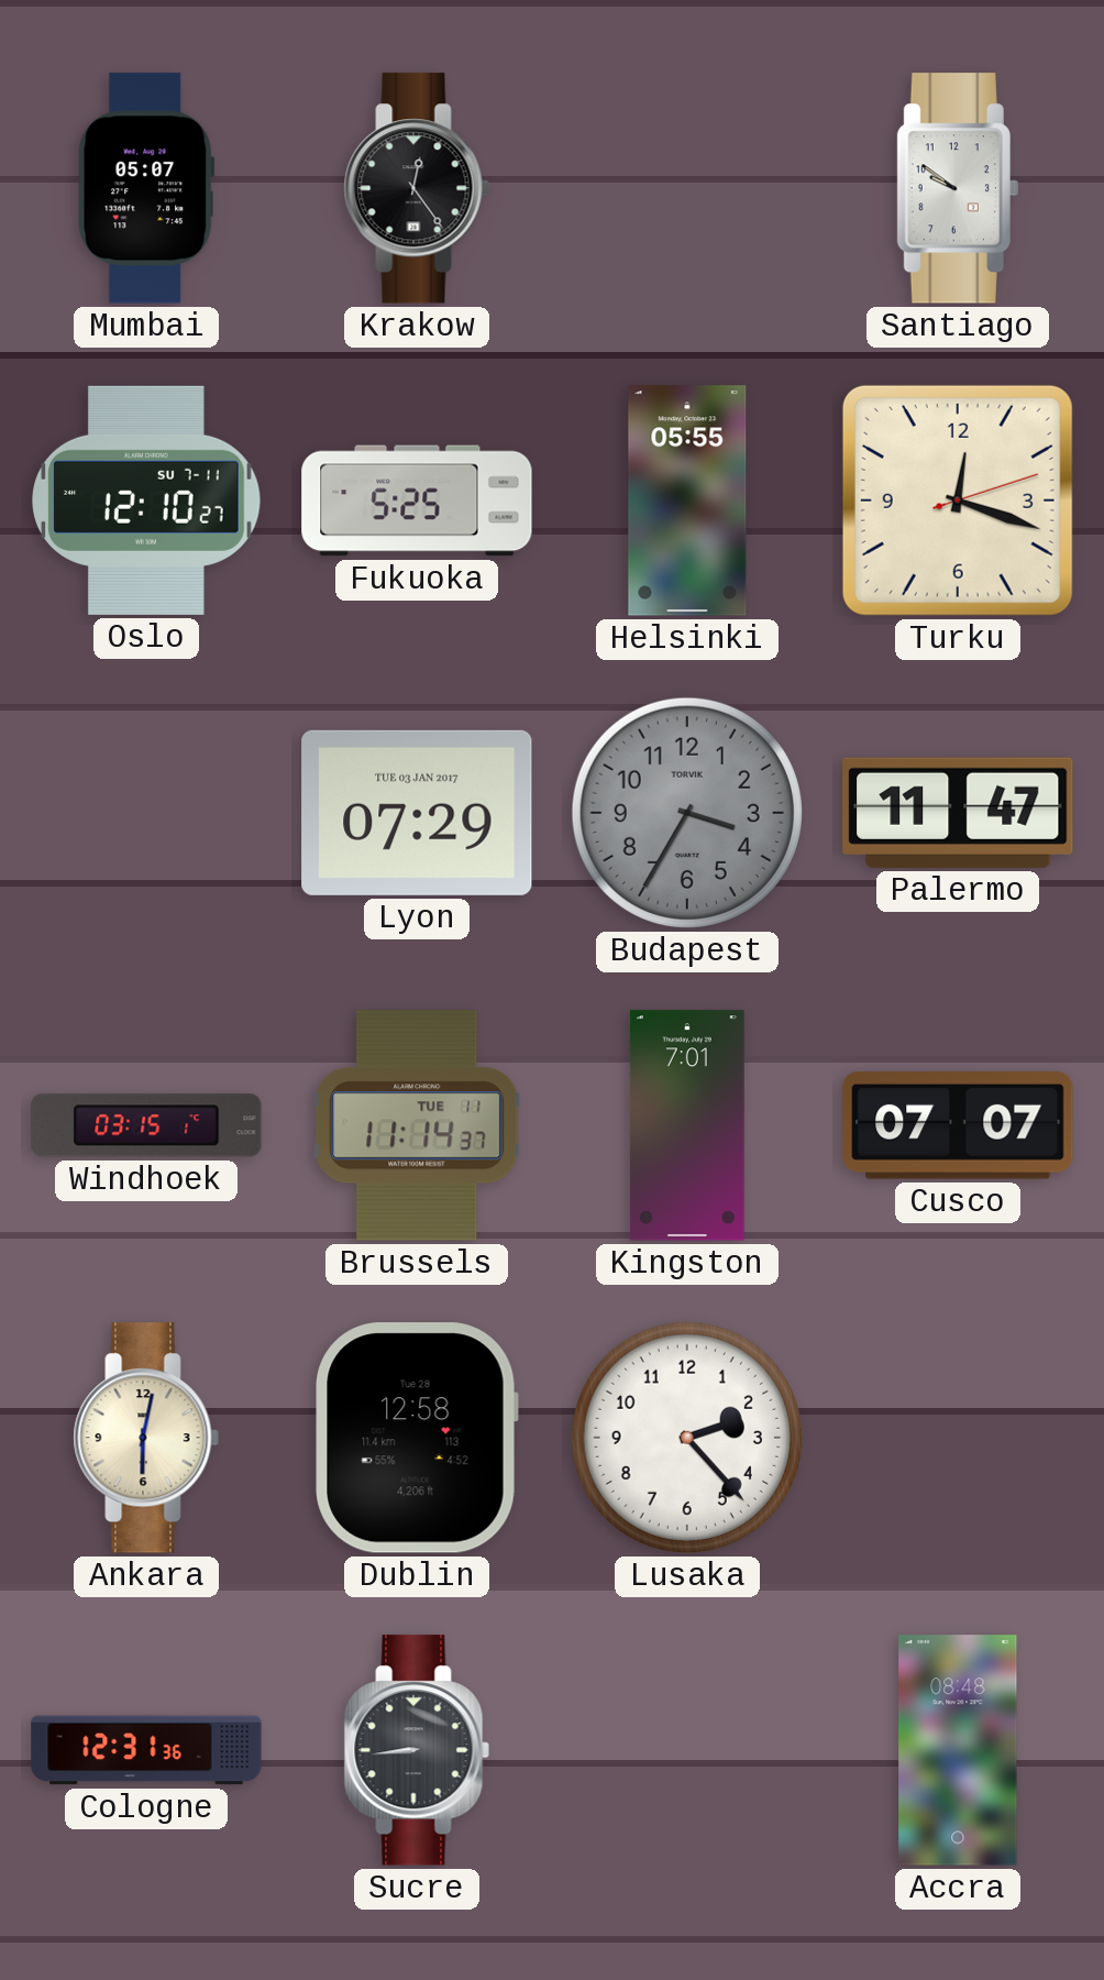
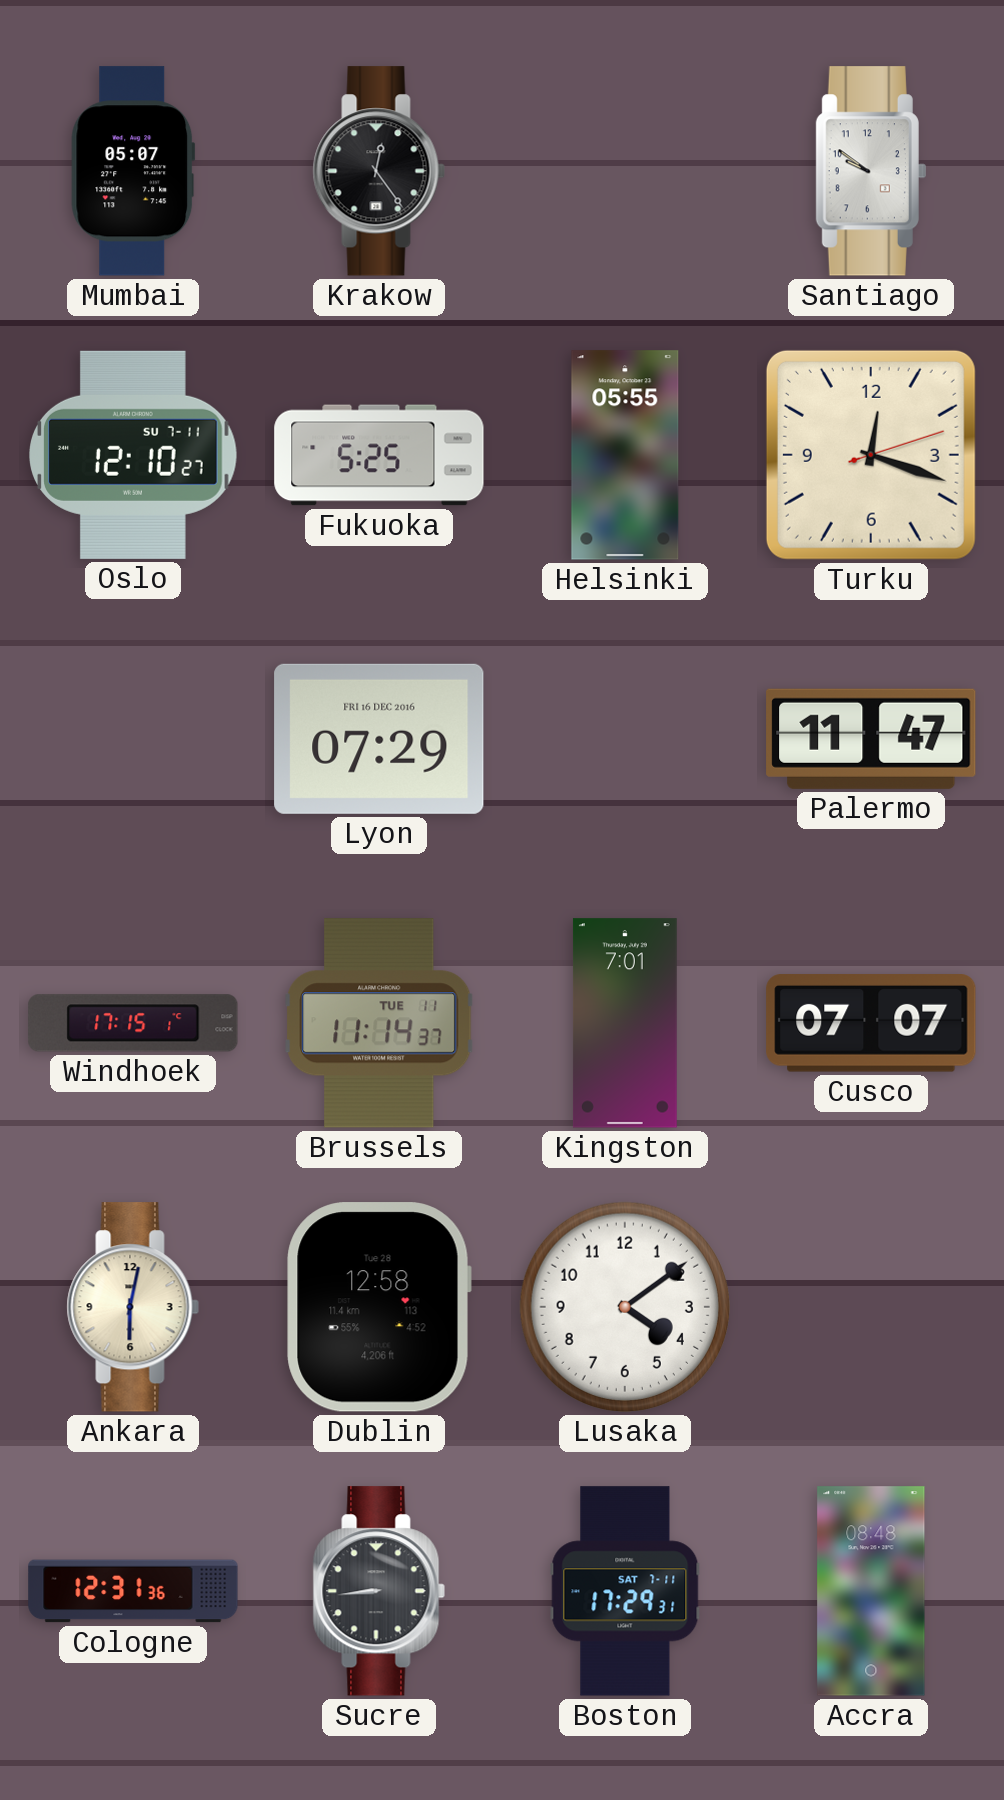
Lyon date: TUE 03 JAN 2017 -> FRI 16 DEC 2016
Budapest: 3:35 -> none
Windhoek: 03:15 -> 17:15
Lusaka: 2:23 -> 4:09
Boston: none -> 17:29
